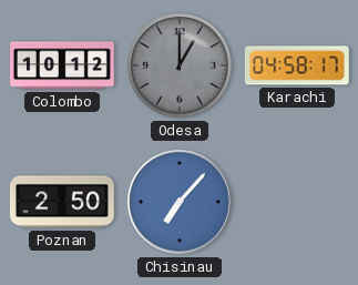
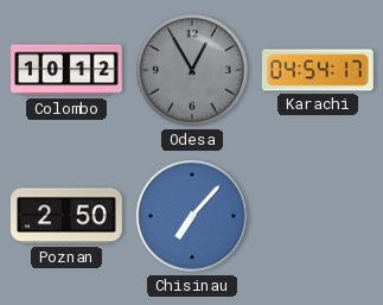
Odesa: 1:00 -> 12:55
Karachi: 04:58 -> 04:54
